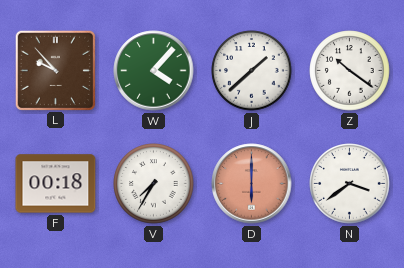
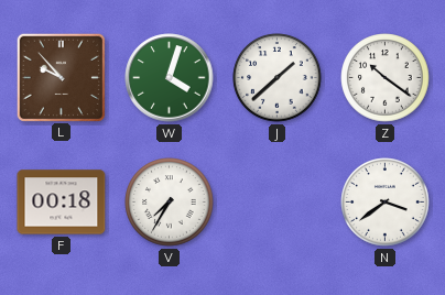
W: 4:07 -> 4:03
D: 6:00 -> none
